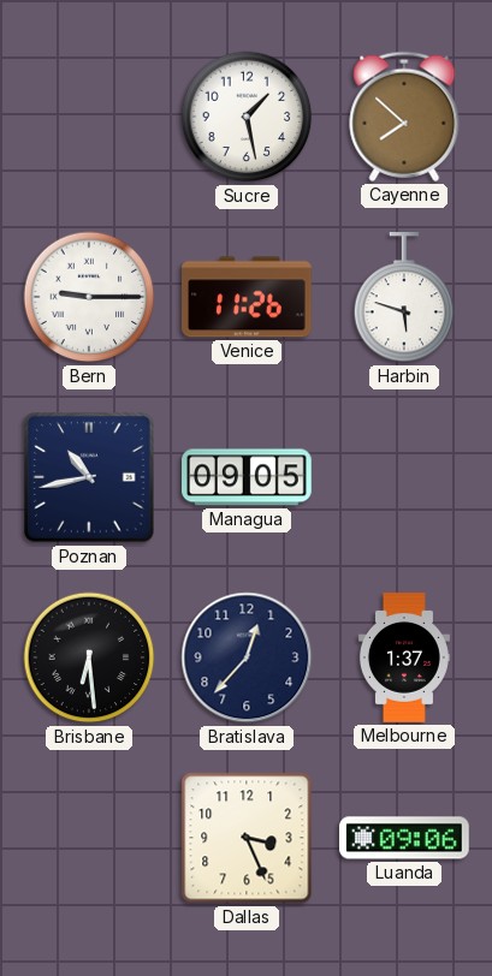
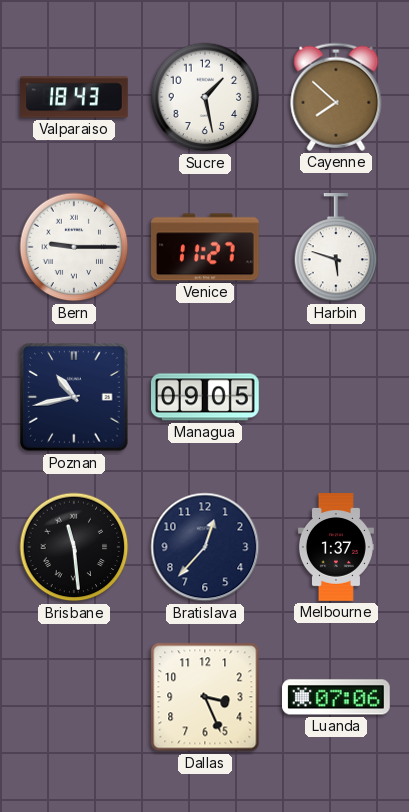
Valparaiso: none -> 18:43
Venice: 11:26 -> 11:27
Brisbane: 6:29 -> 11:29
Luanda: 09:06 -> 07:06
